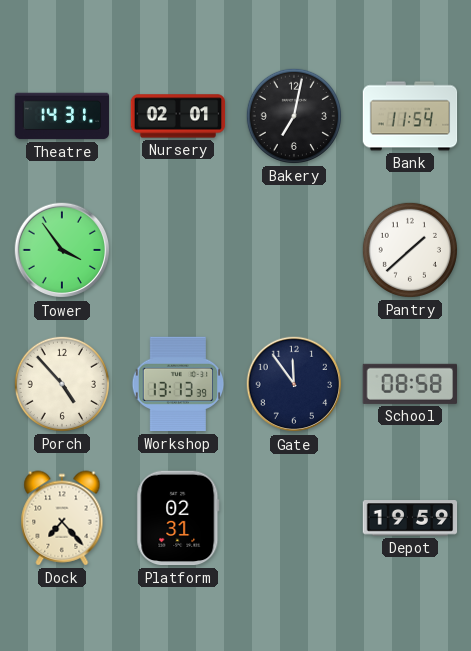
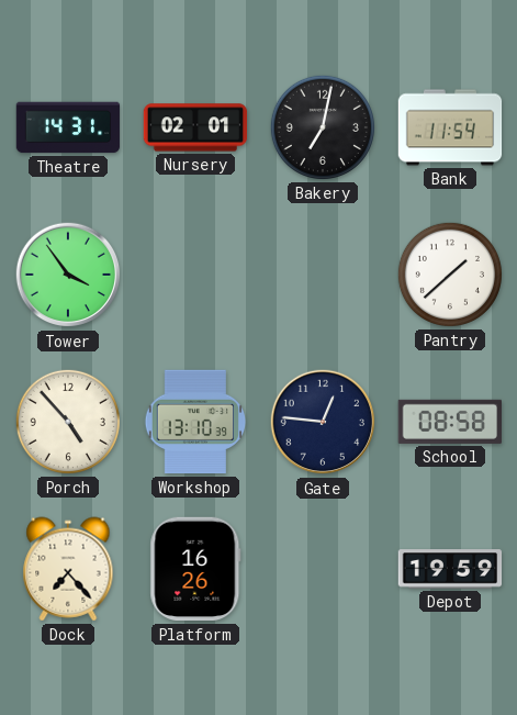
Workshop: 13:13 -> 13:10
Gate: 11:54 -> 12:46
Platform: 02:31 -> 16:26
